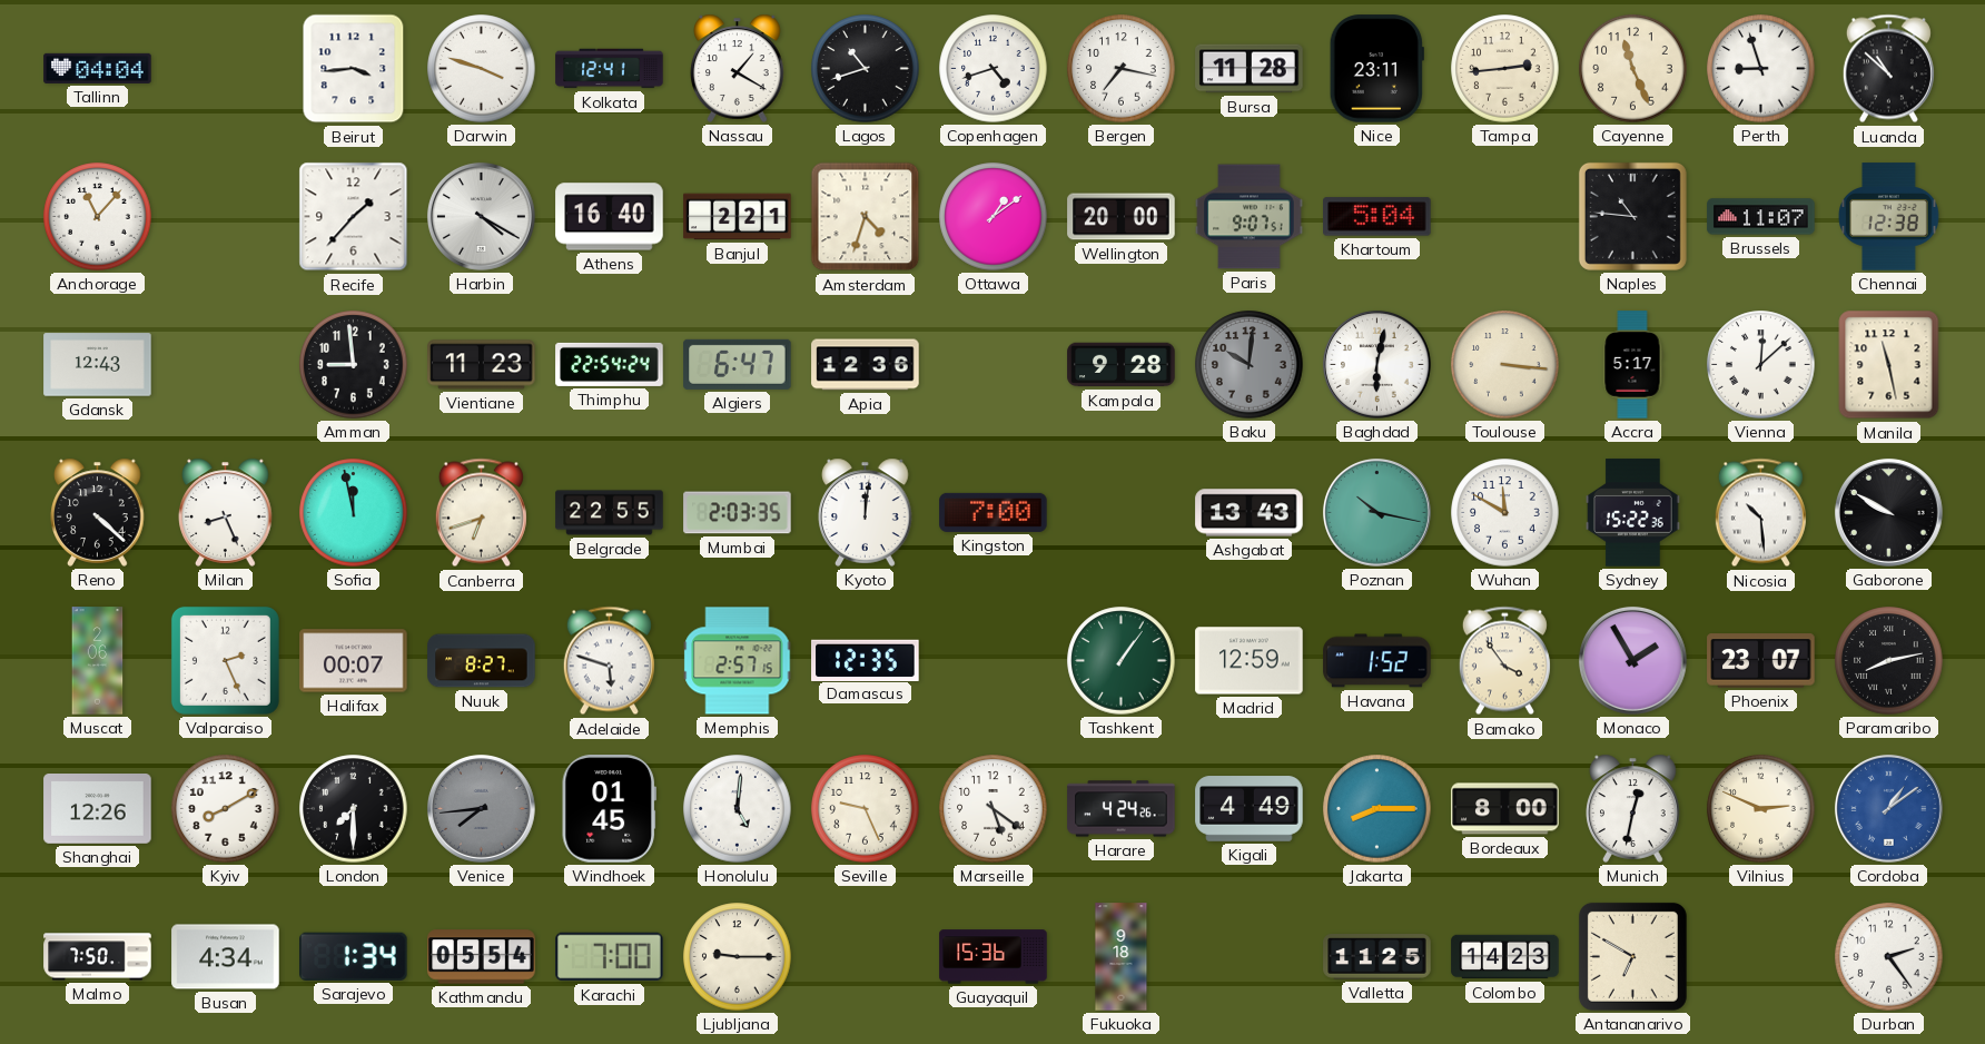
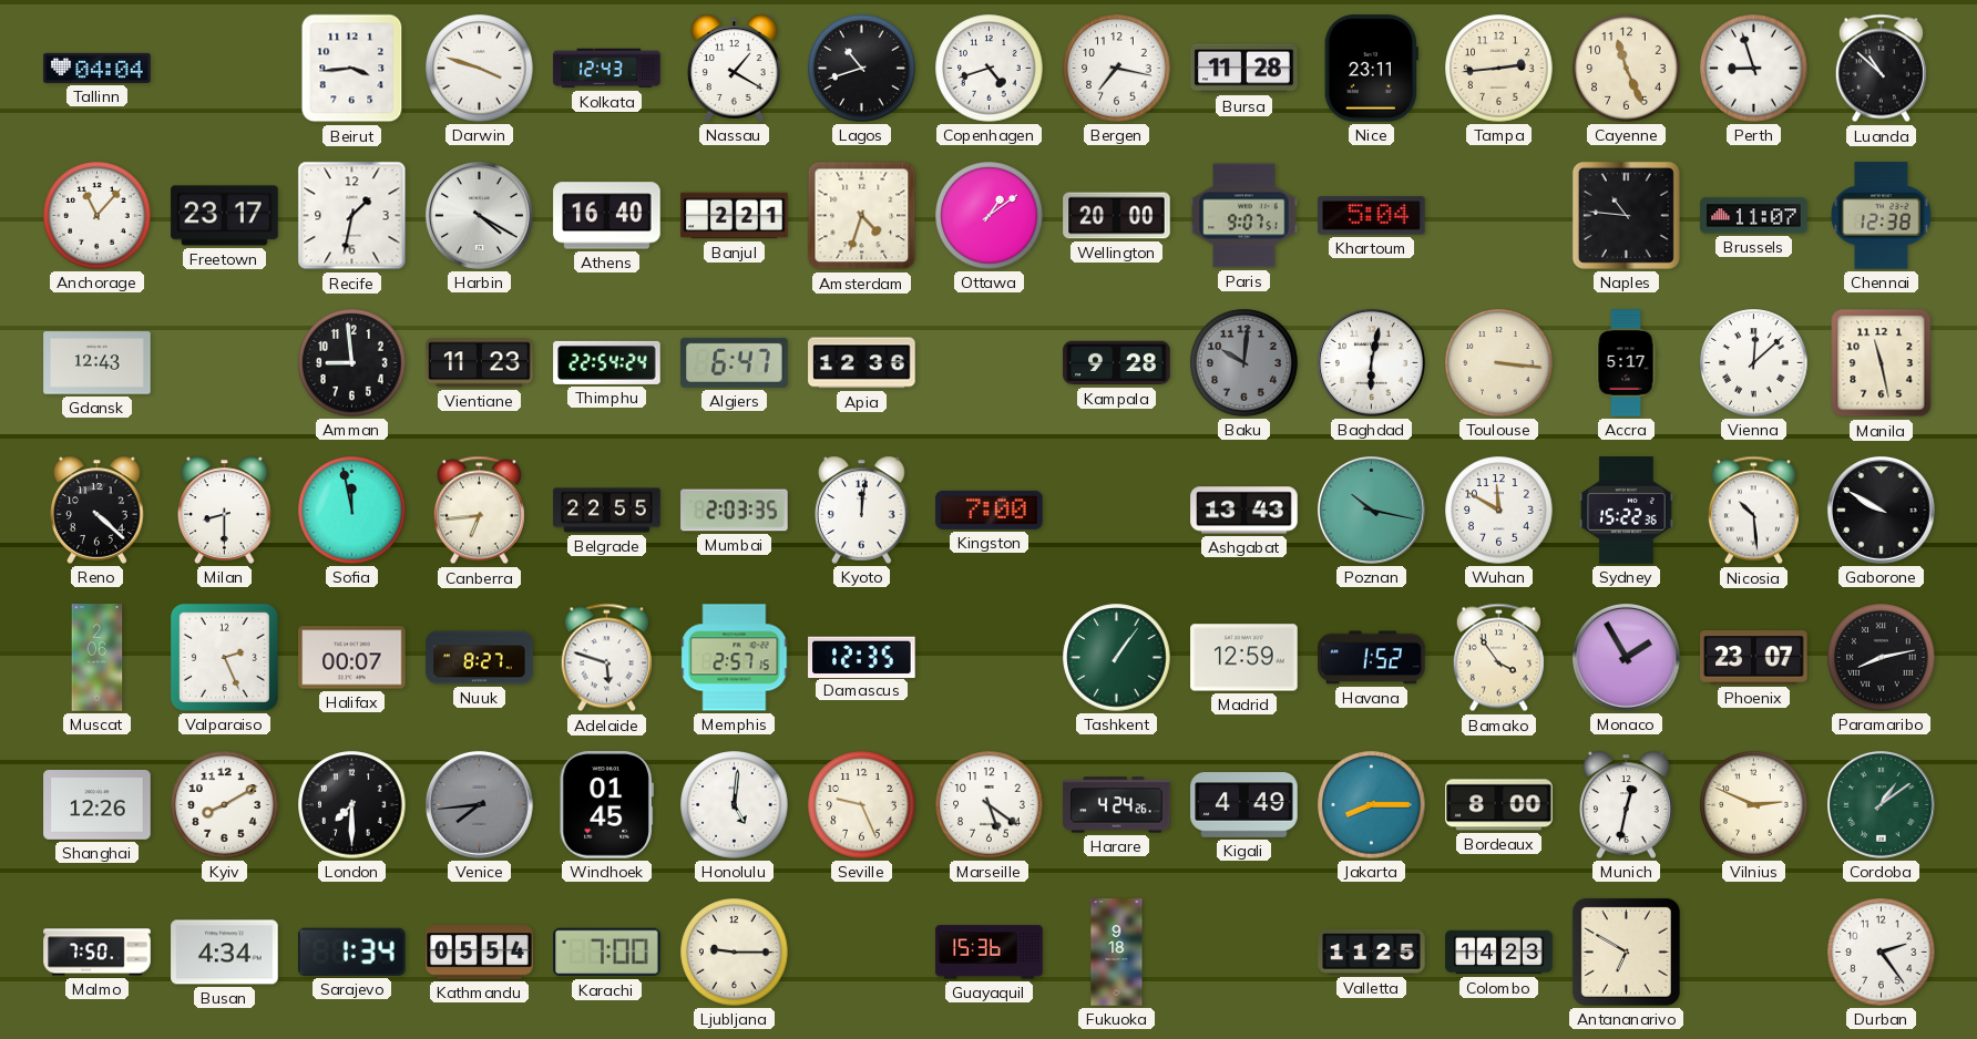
Kolkata: 12:41 -> 12:43
Freetown: none -> 23:17
Recife: 1:37 -> 1:32
Milan: 8:26 -> 8:30
Canberra: 6:42 -> 6:44
Cordoba dial: blue -> green
